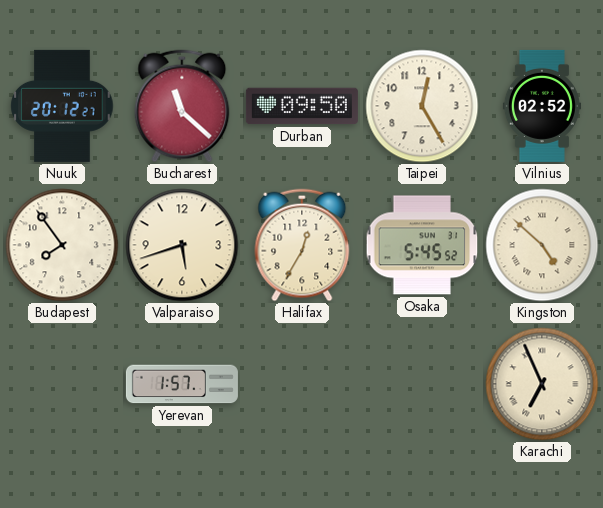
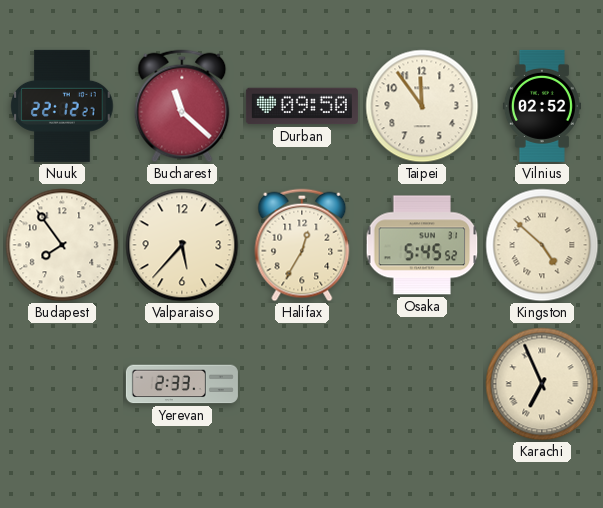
Nuuk: 20:12 -> 22:12
Taipei: 12:25 -> 11:54
Valparaiso: 5:42 -> 5:37
Yerevan: 1:57 -> 2:33
